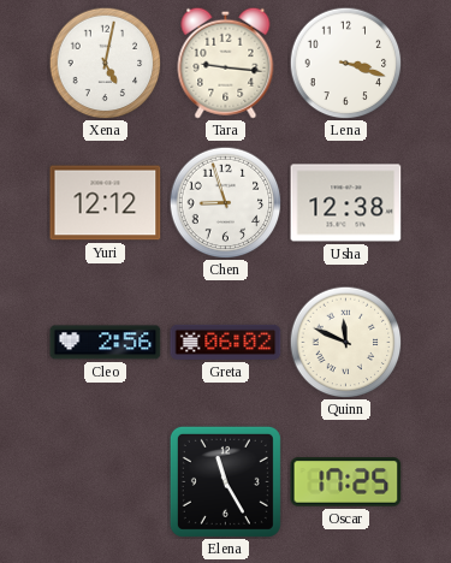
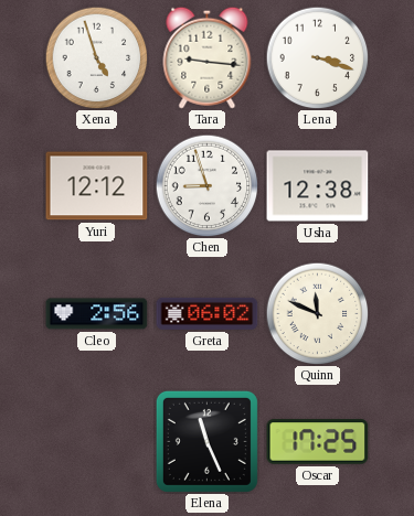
Xena: 5:02 -> 4:57
Elena: 11:25 -> 11:26
